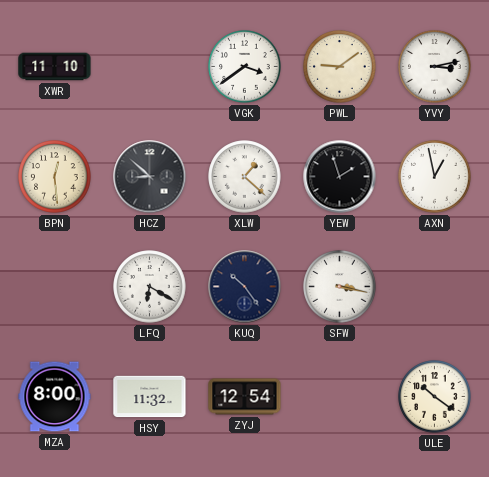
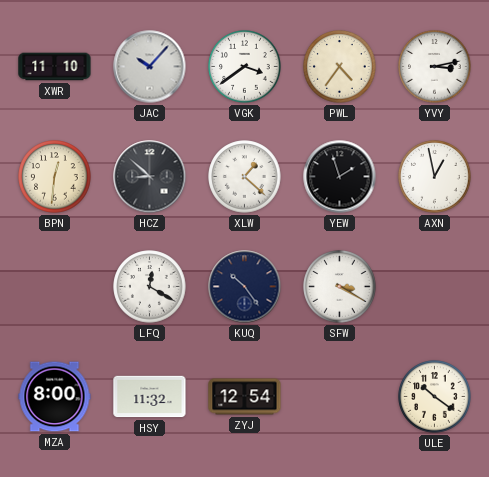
JAC: none -> 10:07
PWL: 9:09 -> 4:36
BPN: 12:29 -> 12:31
LFQ: 6:20 -> 12:20
SFW: 3:17 -> 3:20
